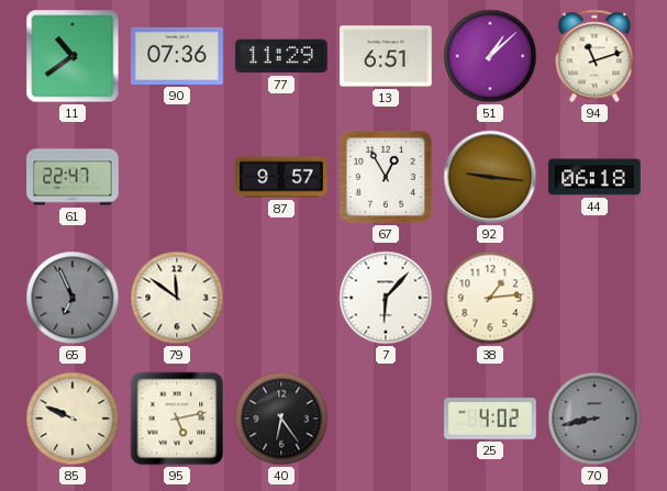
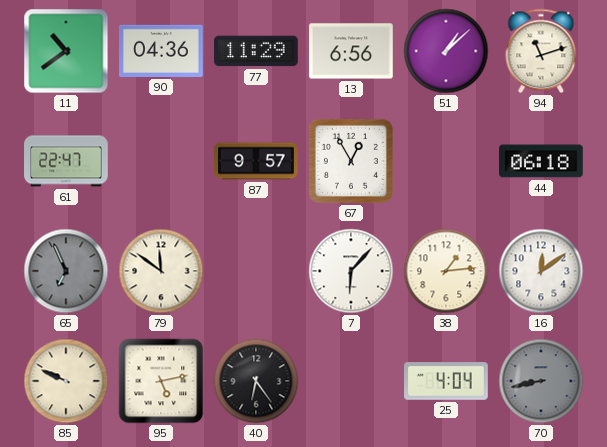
90: 07:36 -> 04:36
13: 6:51 -> 6:56
92: 9:16 -> none
16: none -> 12:09
25: 4:02 -> 4:04
